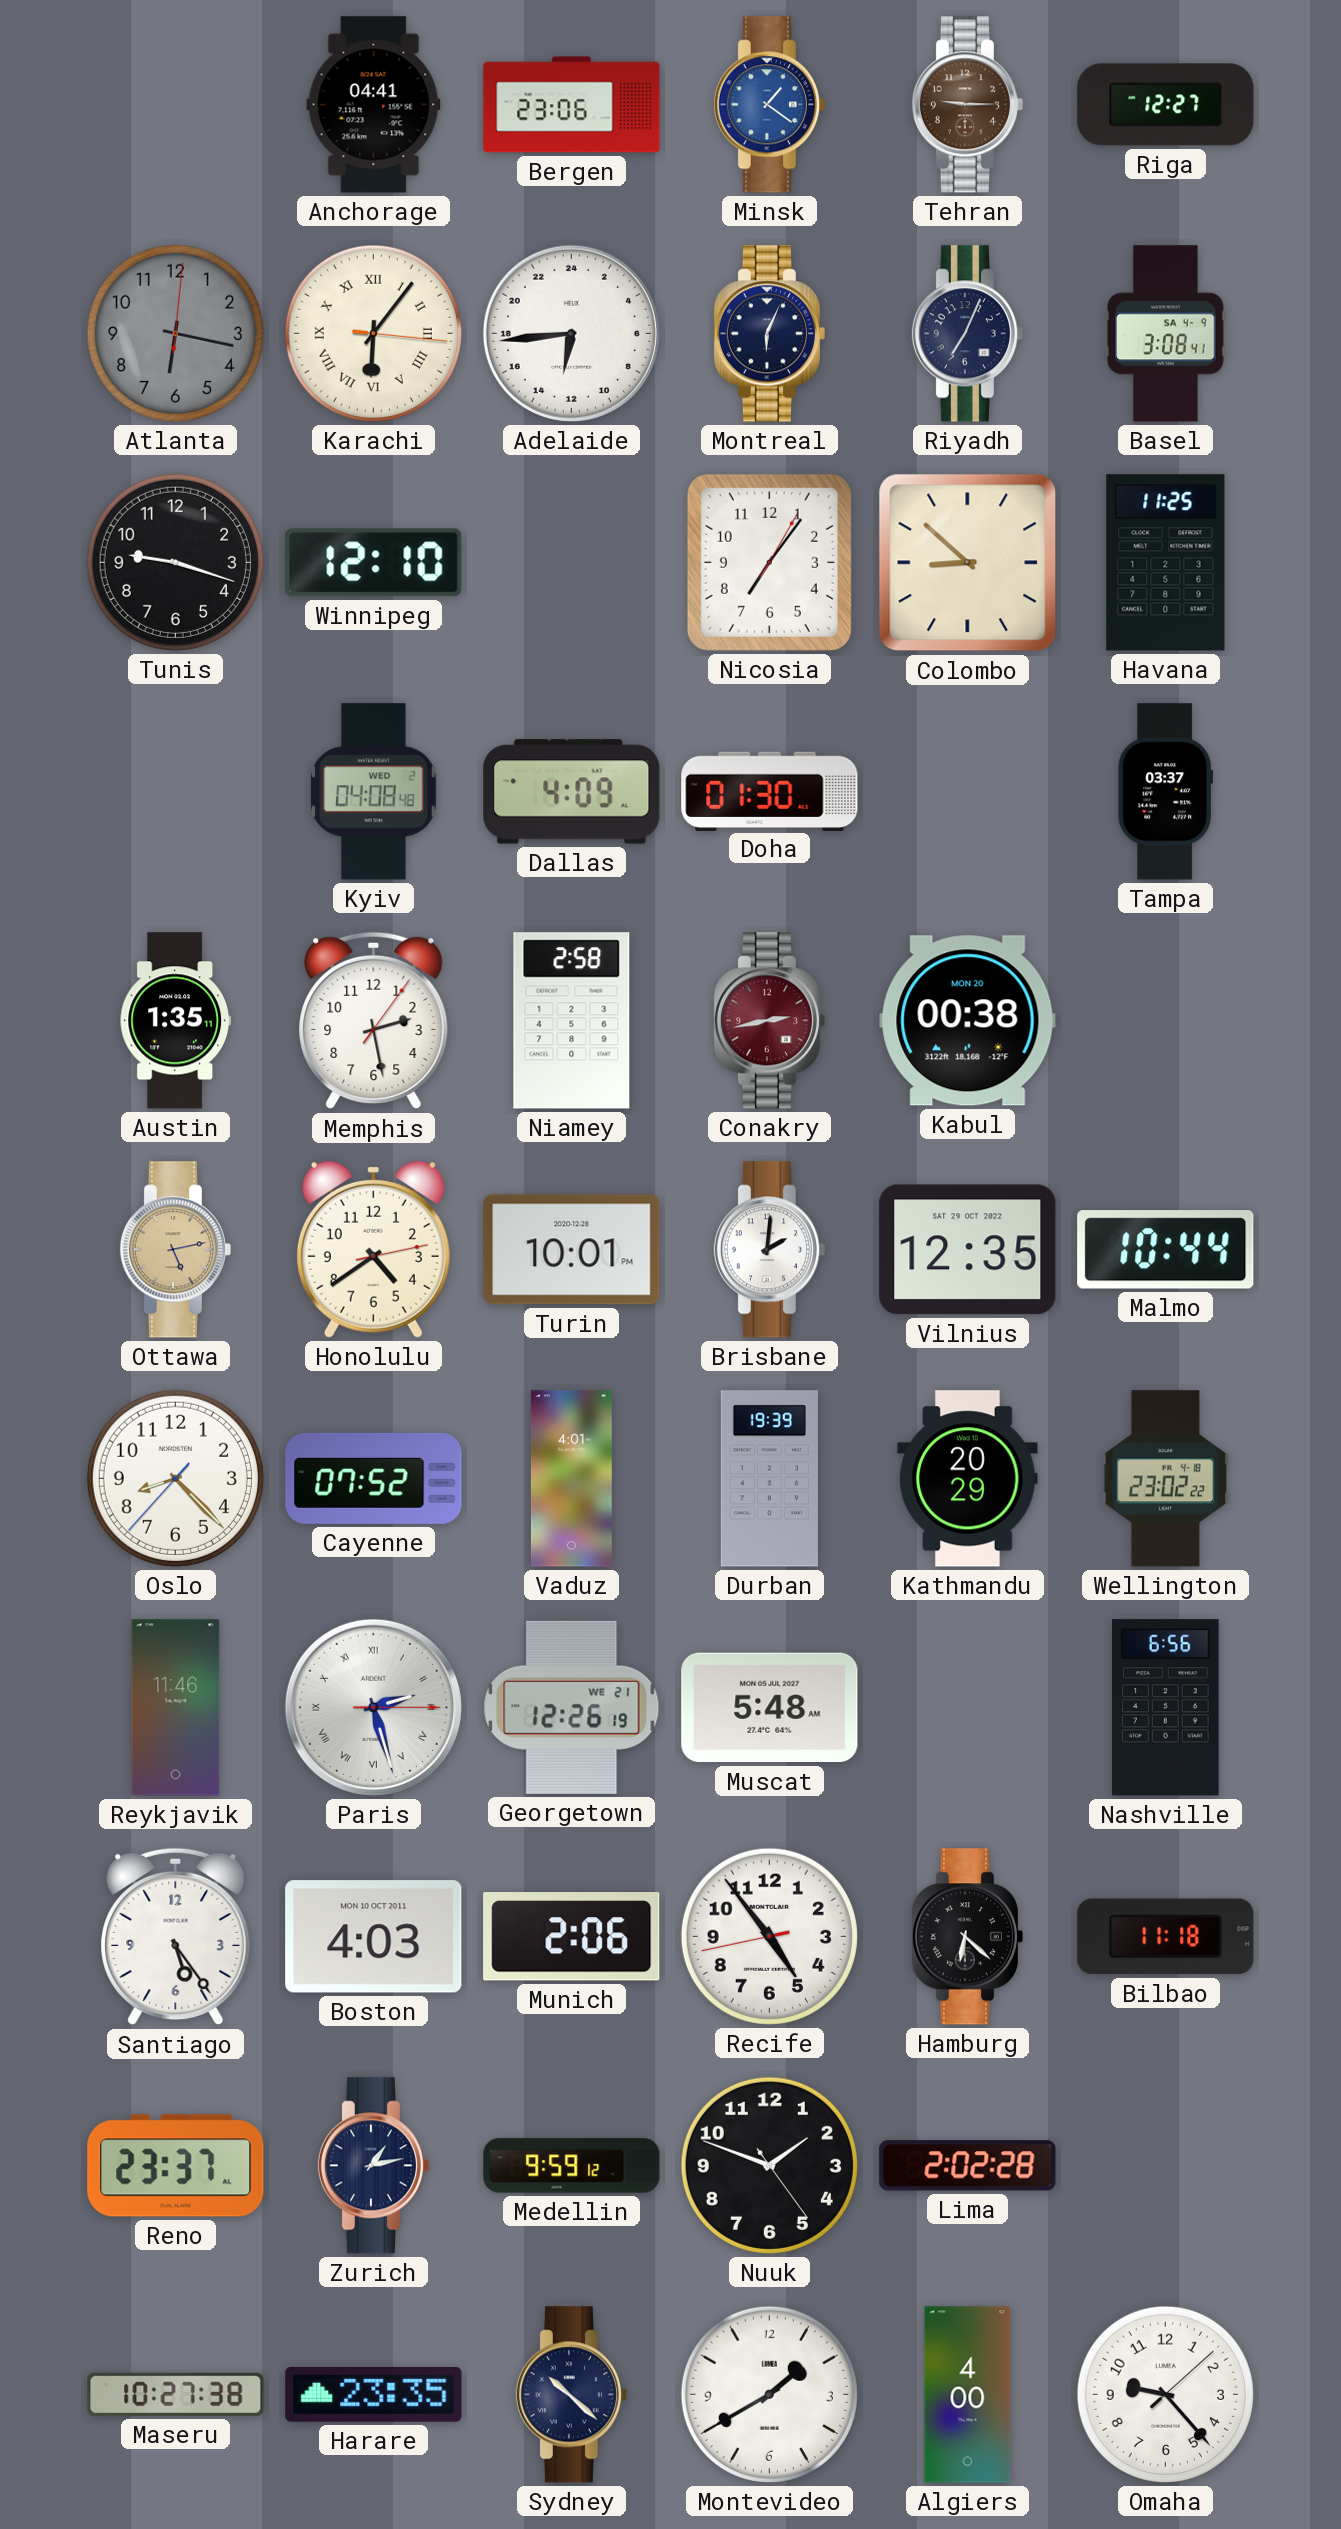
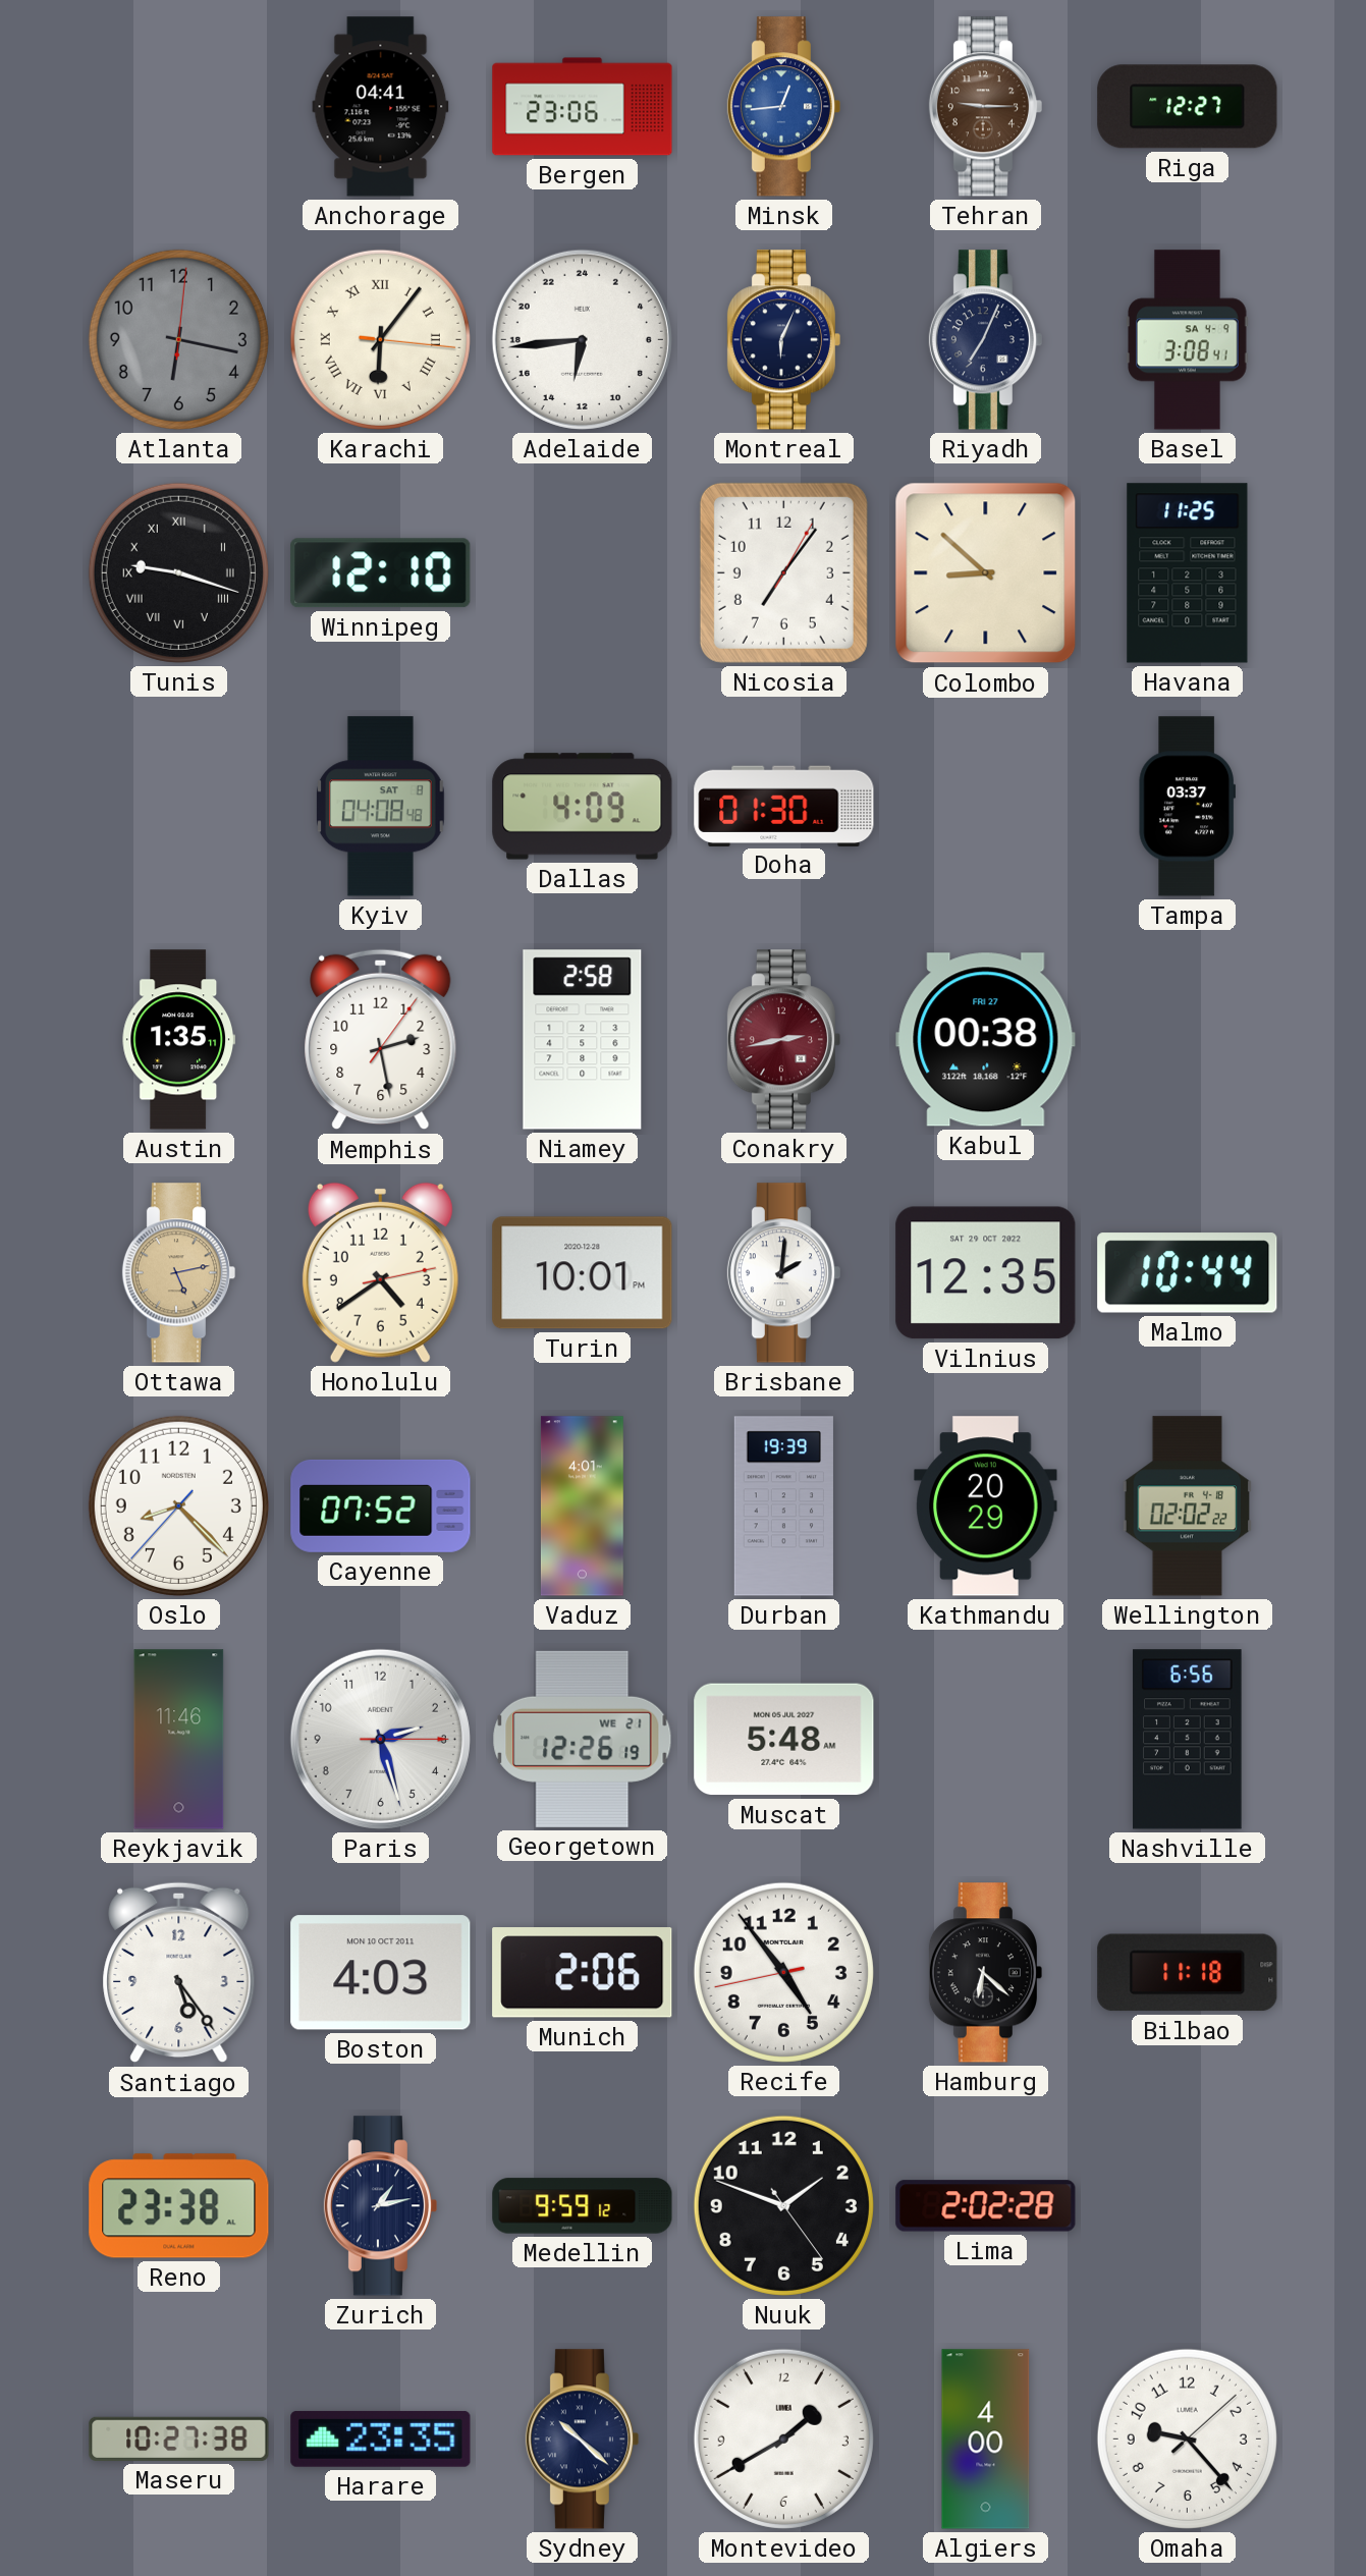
Minsk: 1:21 -> 12:44
Tunis numerals: Arabic -> Roman
Kyiv date: WED 2 -> SAT 8
Kabul date: MON 20 -> FRI 27
Wellington: 23:02 -> 02:02
Paris numerals: Roman -> Arabic
Reno: 23:37 -> 23:38
